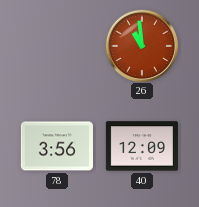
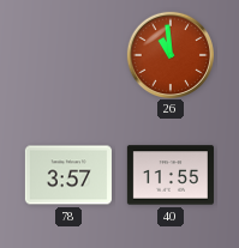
78: 3:56 -> 3:57
40: 12:09 -> 11:55
